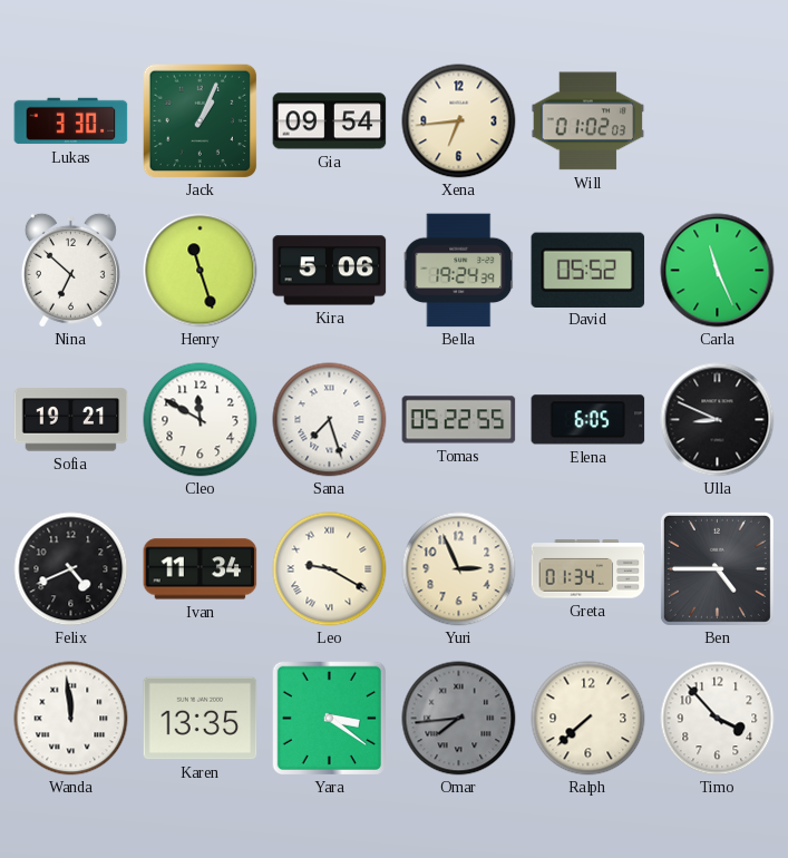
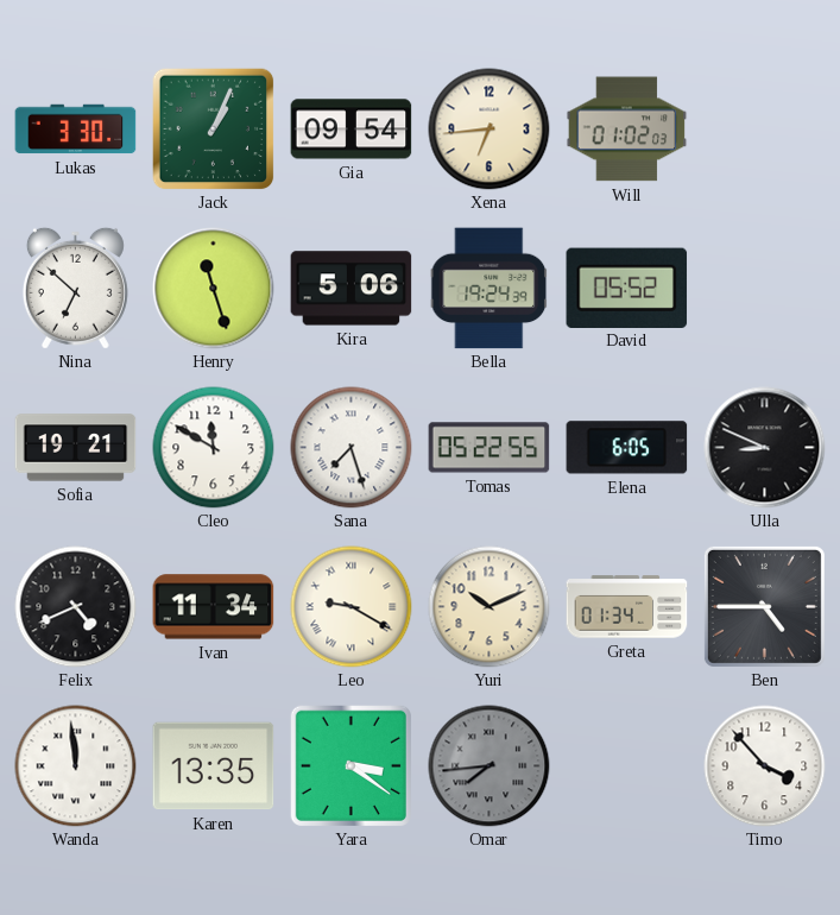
Carla: 11:26 -> none
Yuri: 2:56 -> 10:11
Ralph: 7:38 -> none
